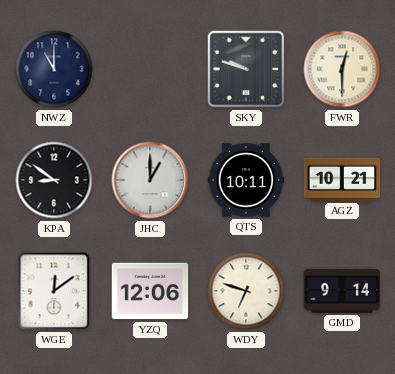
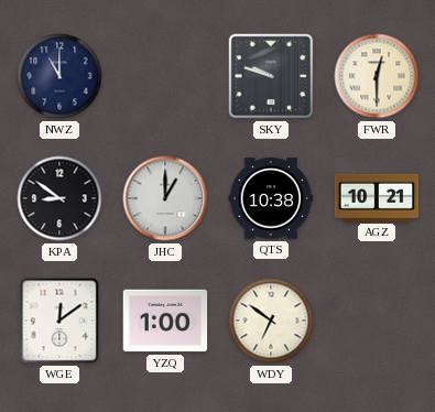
QTS: 10:11 -> 10:38
YZQ: 12:06 -> 1:00
WDY: 6:48 -> 6:51
GMD: 9:14 -> none
